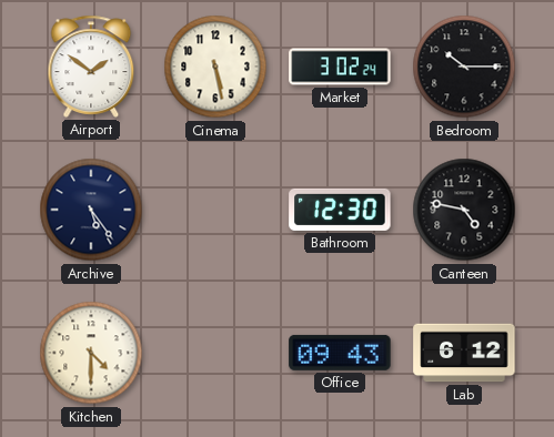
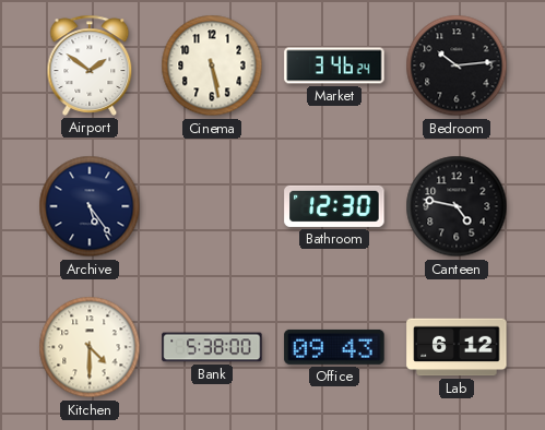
Market: 3:02 -> 3:46
Bedroom: 10:15 -> 10:14
Bank: none -> 5:38
